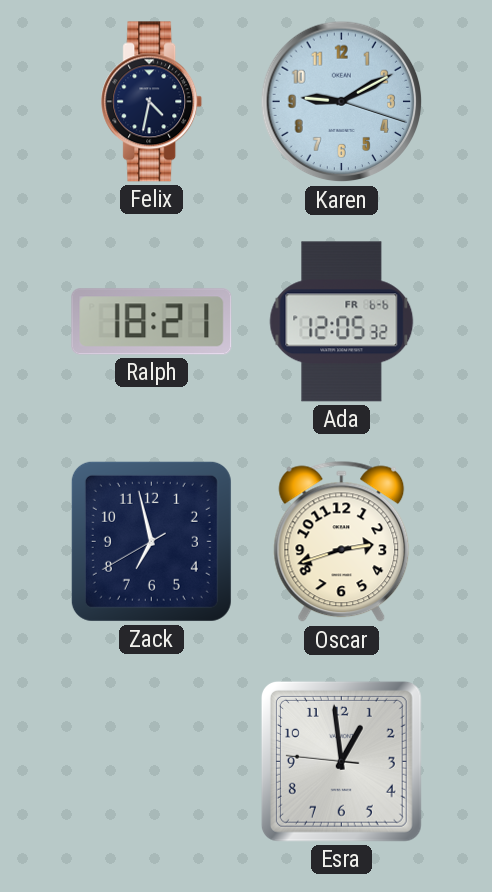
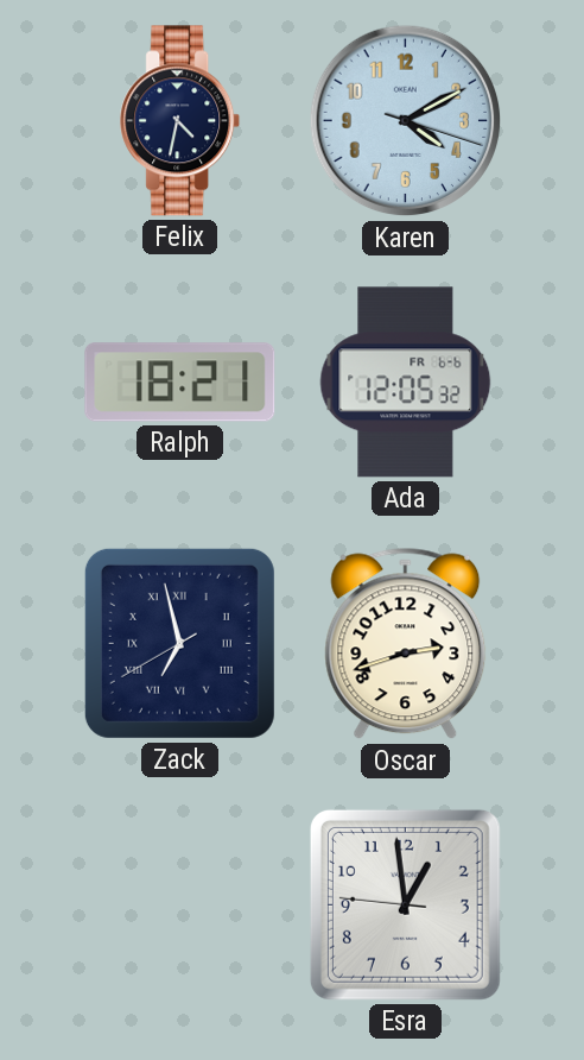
Karen: 9:10 -> 4:10
Zack numerals: Arabic -> Roman
